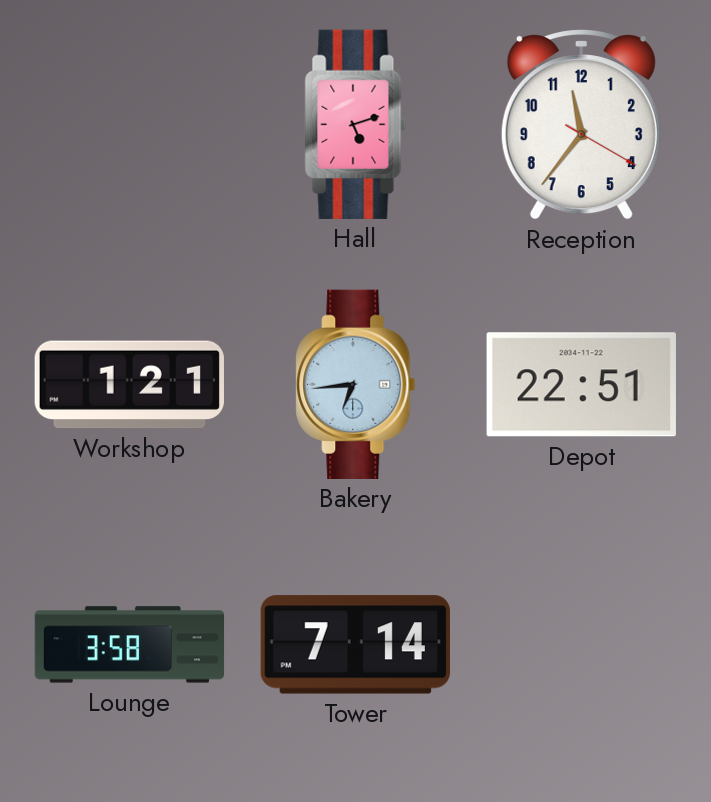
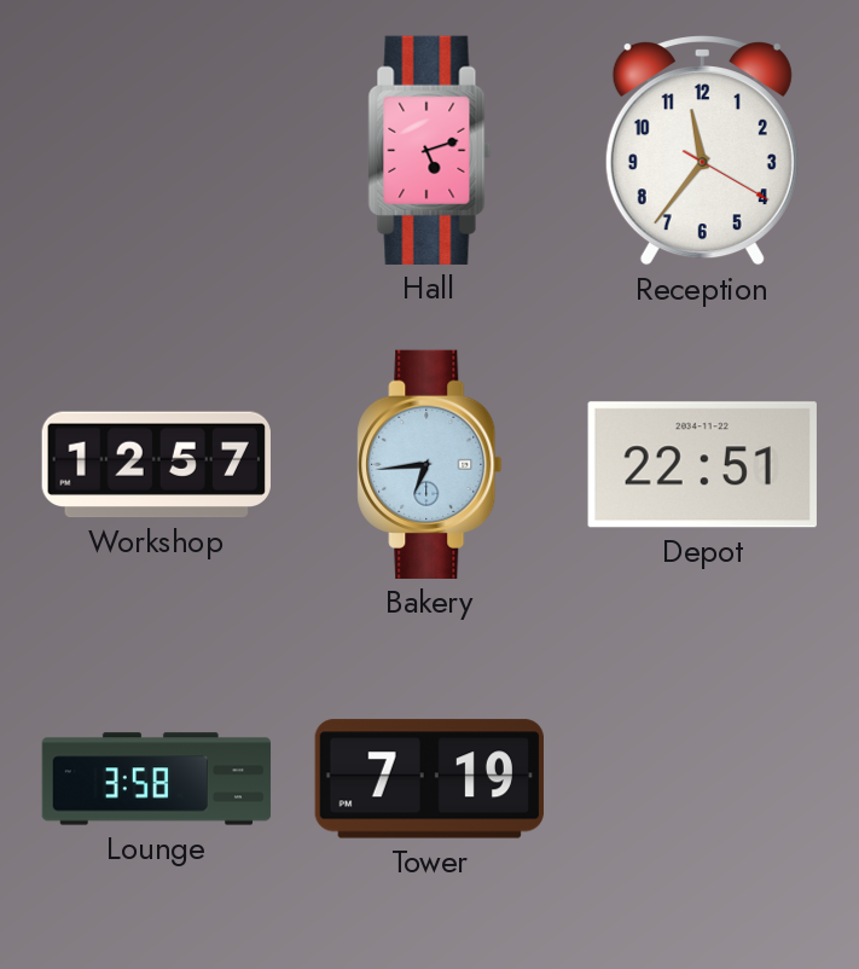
Workshop: 1:21 -> 12:57
Tower: 7:14 -> 7:19
